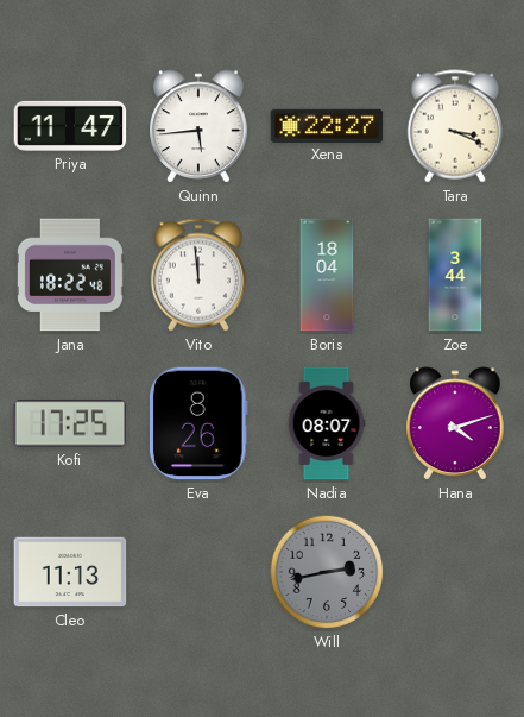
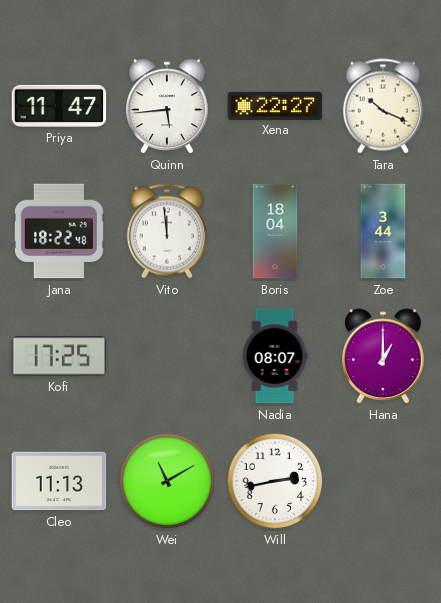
Tara: 3:19 -> 10:19
Eva: 8:26 -> none
Hana: 4:12 -> 1:00
Wei: none -> 11:10
Will dial: grey -> white
